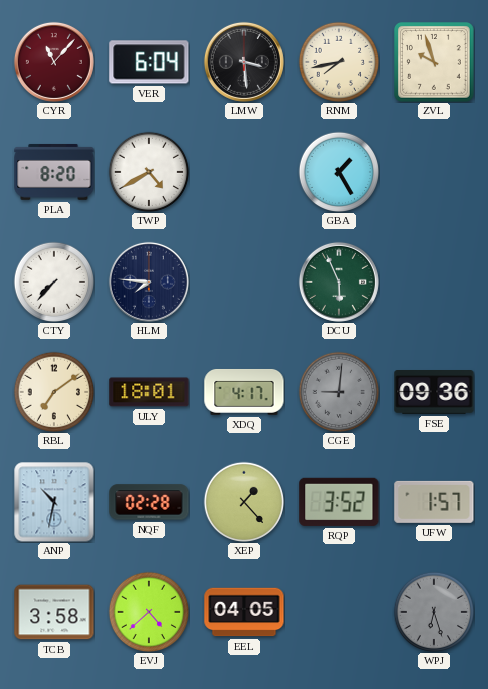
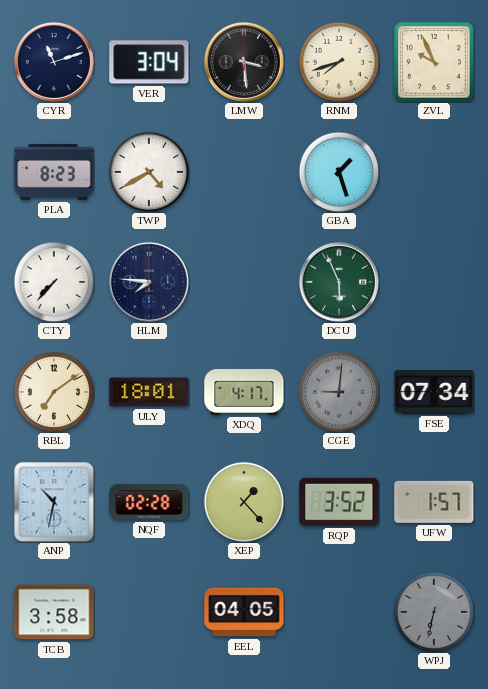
CYR: 11:07 -> 11:12
CYR dial: burgundy -> navy
VER: 6:04 -> 3:04
RNM: 7:43 -> 7:42
ZVL: 9:57 -> 9:56
PLA: 8:20 -> 8:23
GBA: 1:25 -> 1:27
FSE: 09:36 -> 07:34
EVJ: 4:38 -> none
WPJ: 6:27 -> 6:32
